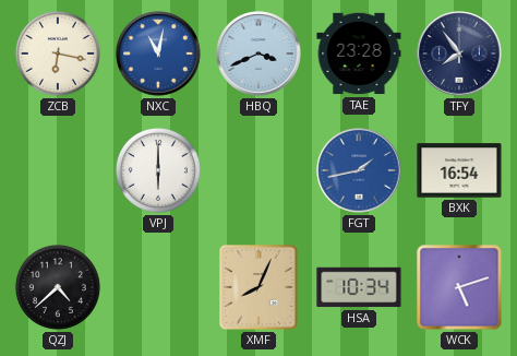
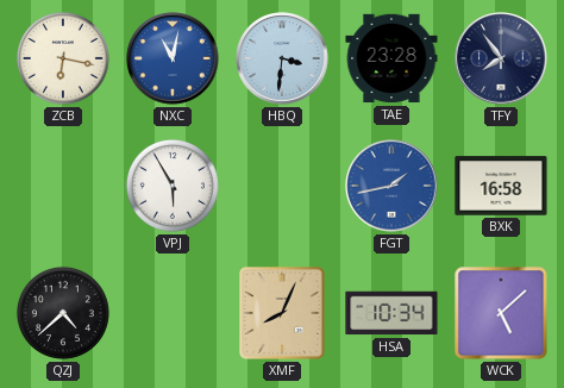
HBQ: 3:41 -> 3:31
VPJ: 6:00 -> 5:55
BXK: 16:54 -> 16:58
WCK: 5:12 -> 5:08
